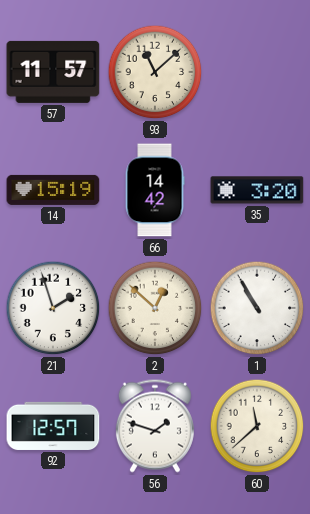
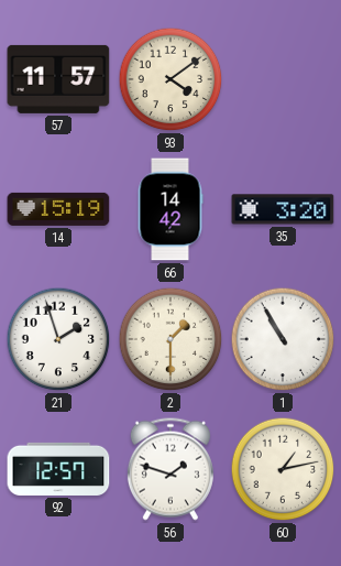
93: 11:08 -> 4:09
2: 12:52 -> 1:30
60: 11:38 -> 1:13
